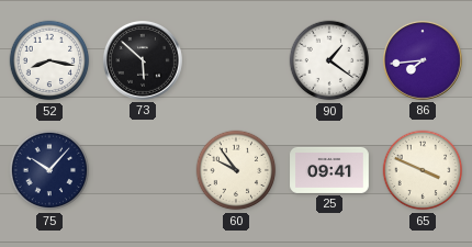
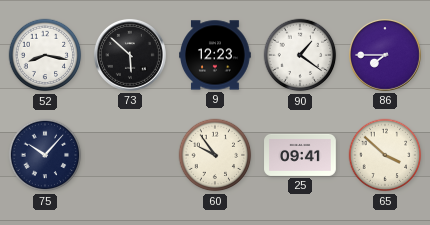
9: none -> 12:23
86: 7:44 -> 7:45
65: 3:49 -> 3:52
